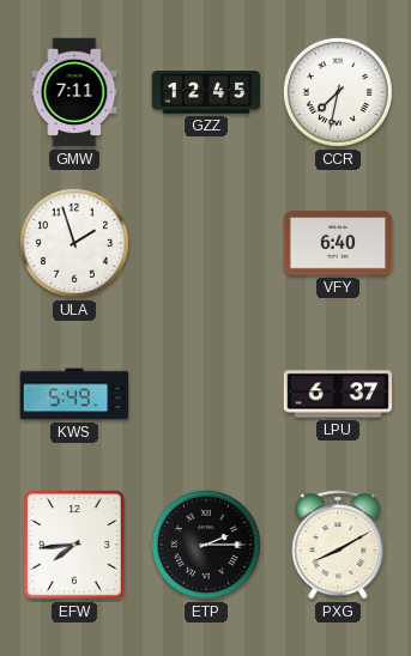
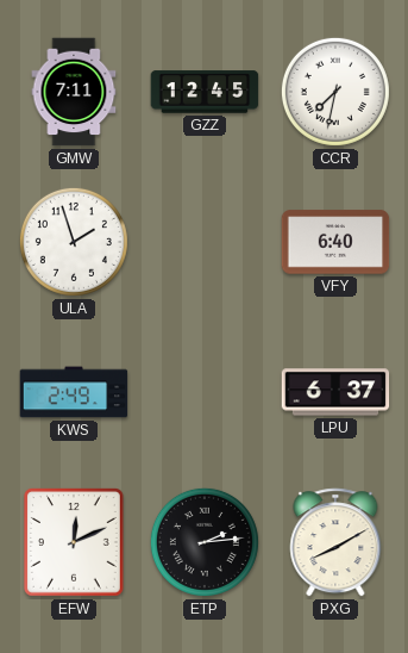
KWS: 5:49 -> 2:49
EFW: 7:44 -> 12:11
ETP: 2:15 -> 2:14
